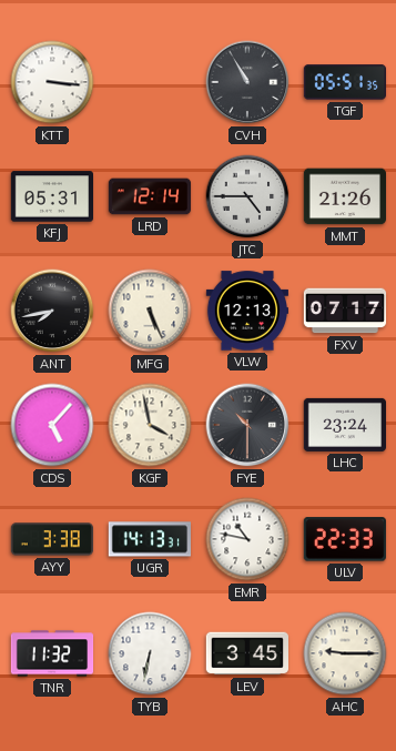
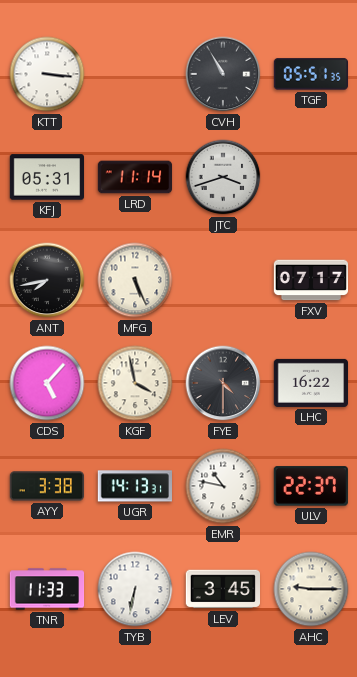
LRD: 12:14 -> 11:14
JTC: 4:45 -> 3:42
MMT: 21:26 -> none
VLW: 12:13 -> none
FYE: 10:30 -> 4:30
LHC: 23:24 -> 16:22
ULV: 22:33 -> 22:37
TNR: 11:32 -> 11:33
